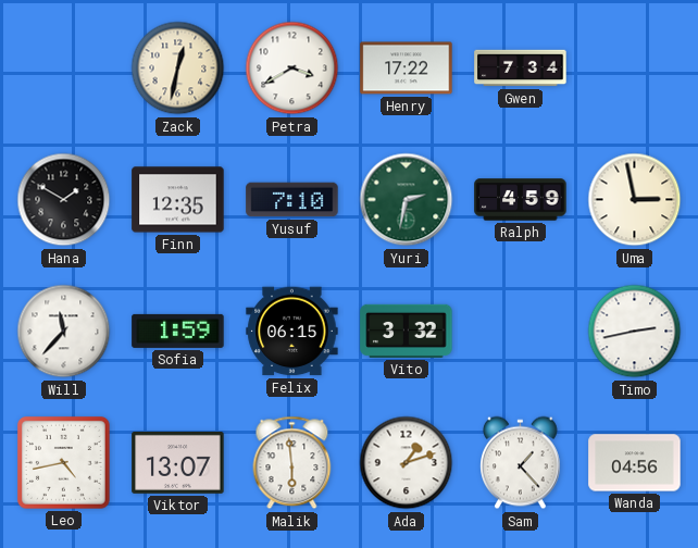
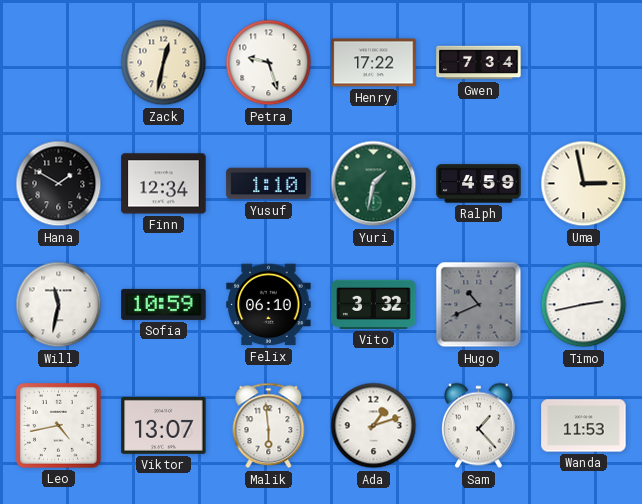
Petra: 3:40 -> 9:27
Finn: 12:35 -> 12:34
Yusuf: 7:10 -> 1:10
Yuri: 2:32 -> 1:32
Will: 11:37 -> 11:32
Sofia: 1:59 -> 10:59
Felix: 06:15 -> 06:10
Hugo: none -> 10:41
Wanda: 04:56 -> 11:53
